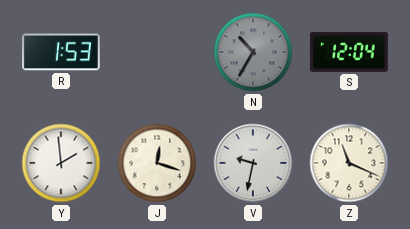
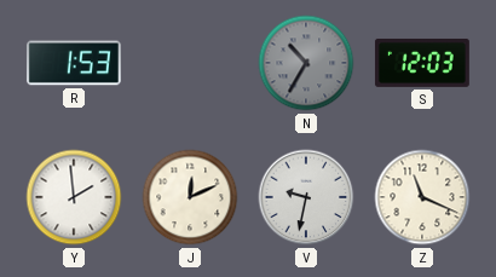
S: 12:04 -> 12:03
J: 12:18 -> 12:11
